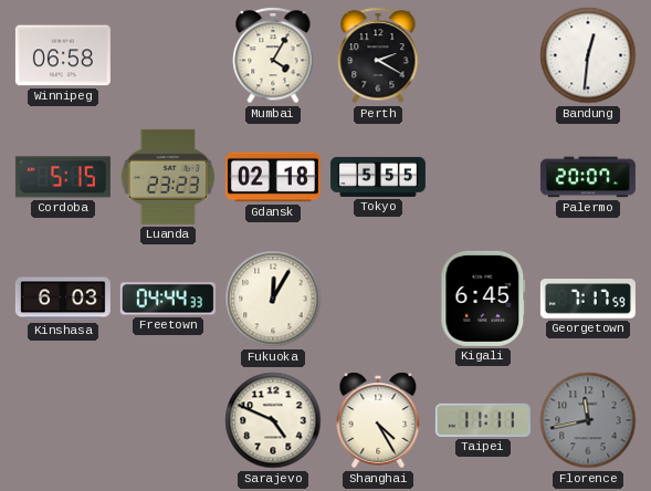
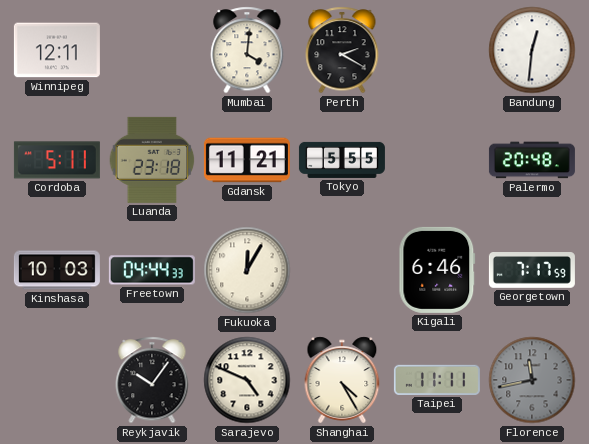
Winnipeg: 06:58 -> 12:11
Mumbai: 4:05 -> 4:01
Cordoba: 5:15 -> 5:11
Luanda: 23:23 -> 23:18
Gdansk: 02:18 -> 11:21
Palermo: 20:07 -> 20:48
Kinshasa: 6:03 -> 10:03
Kigali: 6:45 -> 6:46
Reykjavik: none -> 10:06
